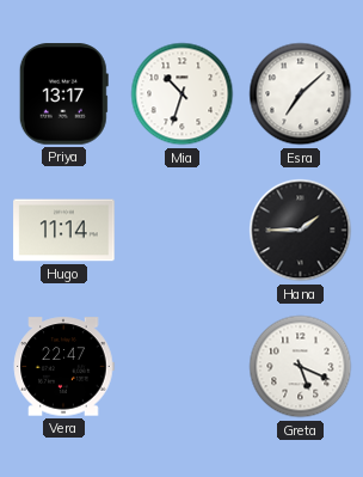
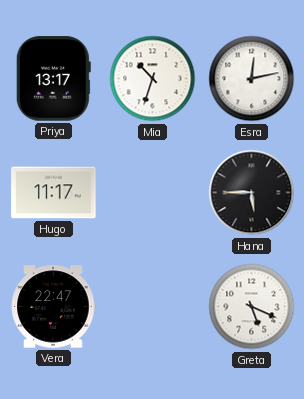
Esra: 7:08 -> 12:13
Hugo: 11:14 -> 11:17
Hana: 1:45 -> 5:45
